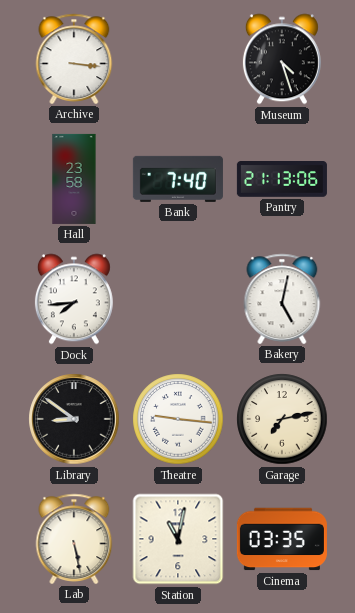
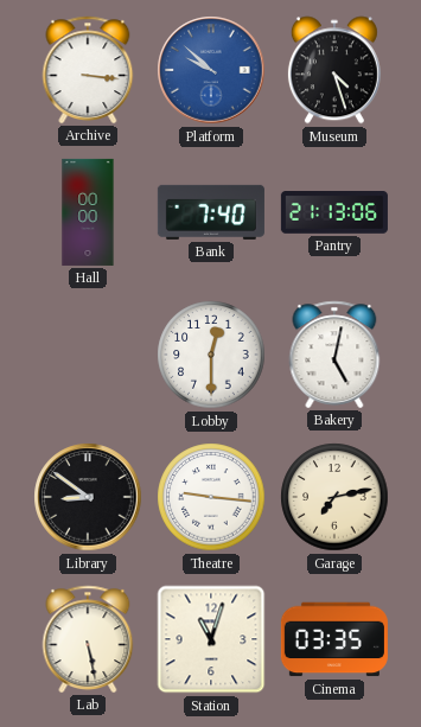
Platform: none -> 9:52
Hall: 23:58 -> 00:00
Dock: 7:44 -> none
Lobby: none -> 12:30
Station: 11:02 -> 11:03
